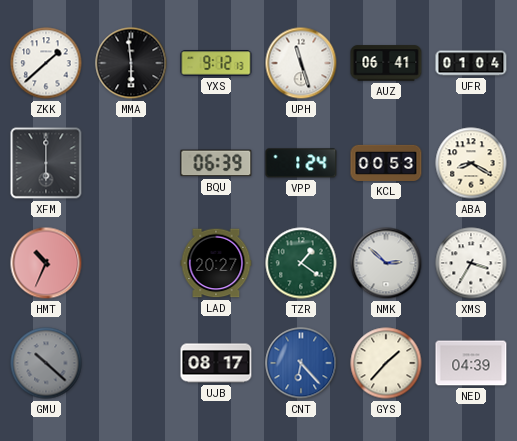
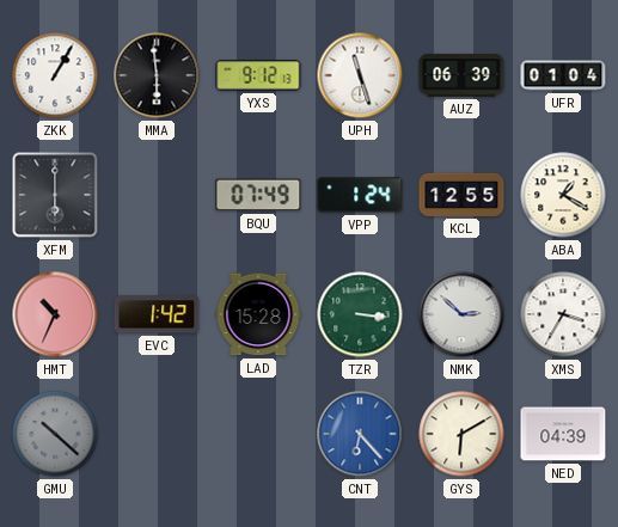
ZKK: 1:38 -> 1:05
AUZ: 06:41 -> 06:39
BQU: 06:39 -> 07:49
KCL: 00:53 -> 12:55
ABA: 8:20 -> 1:20
EVC: none -> 1:42
LAD: 20:27 -> 15:28
TZR: 1:21 -> 3:16
UJB: 08:17 -> none
GYS: 1:37 -> 6:10
